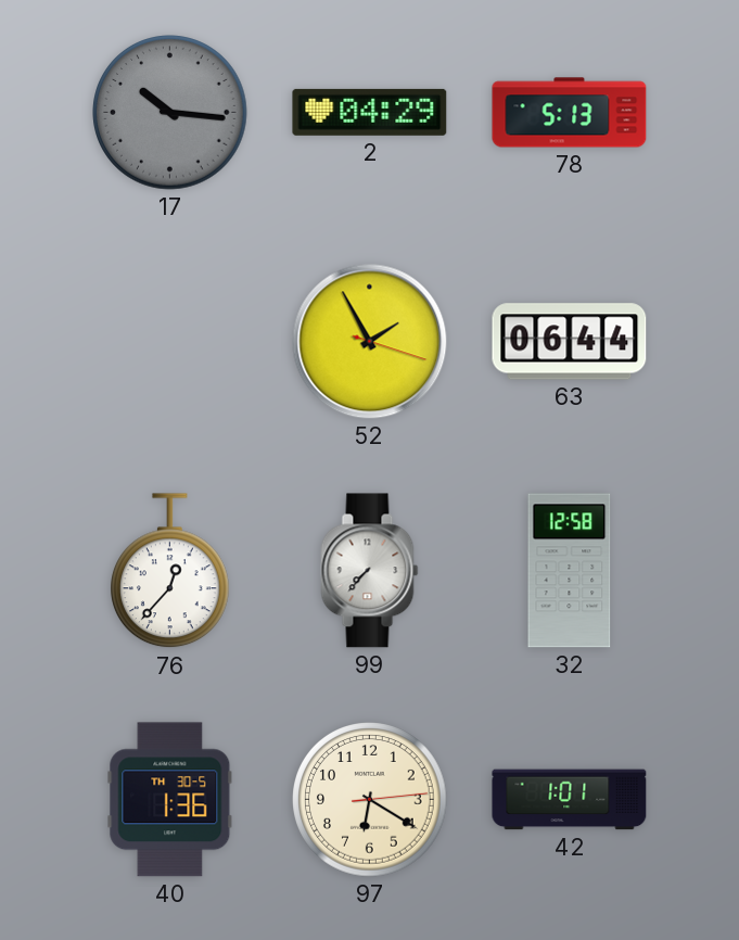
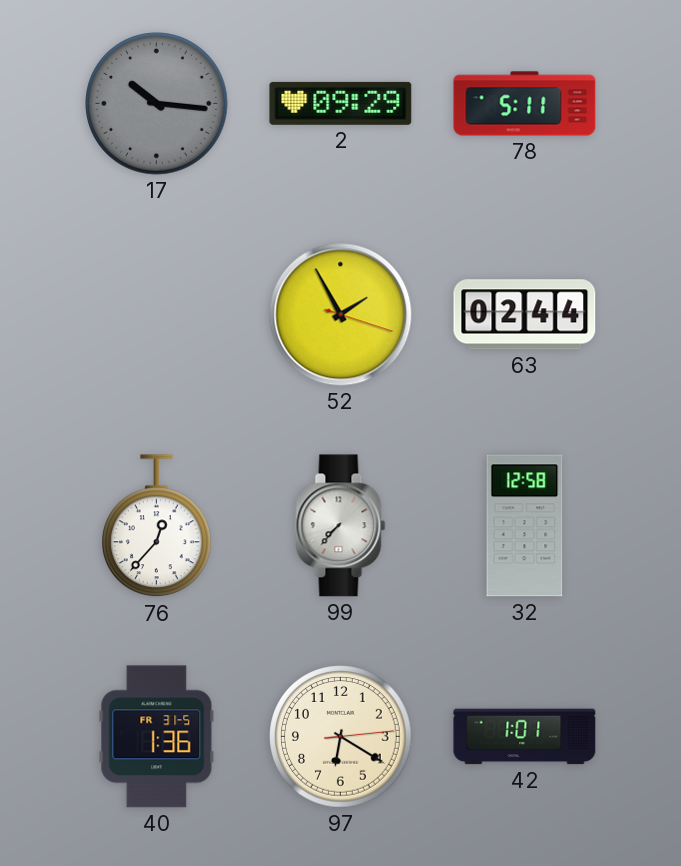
2: 04:29 -> 09:29
78: 5:13 -> 5:11
63: 06:44 -> 02:44
40 date: TH 30-5 -> FR 31-5
